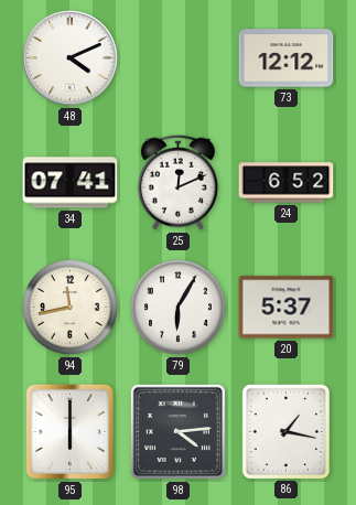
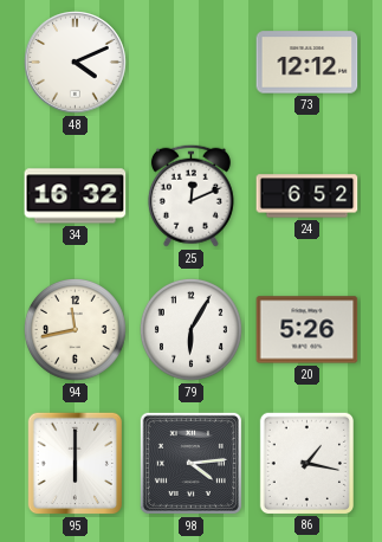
34: 07:41 -> 16:32
20: 5:37 -> 5:26
